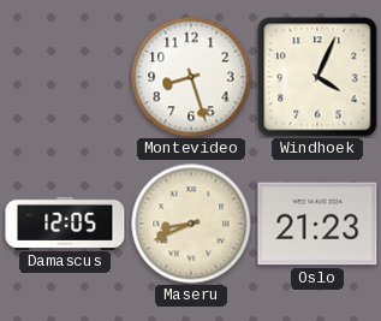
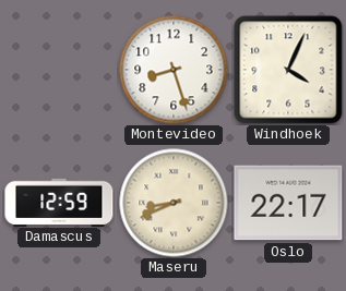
Damascus: 12:05 -> 12:59
Oslo: 21:23 -> 22:17
